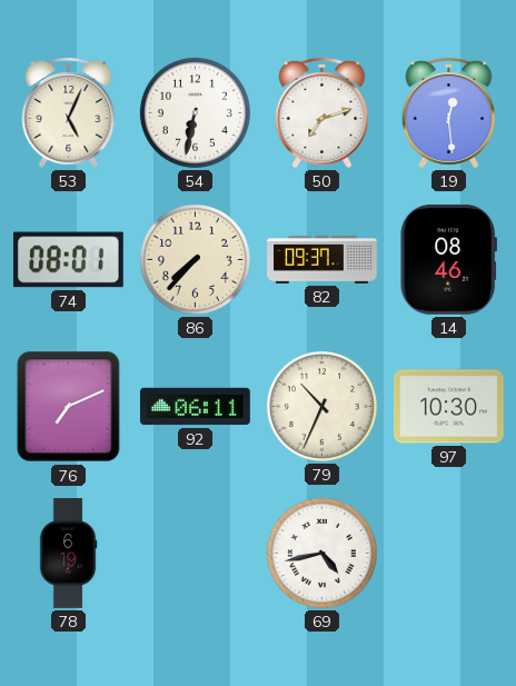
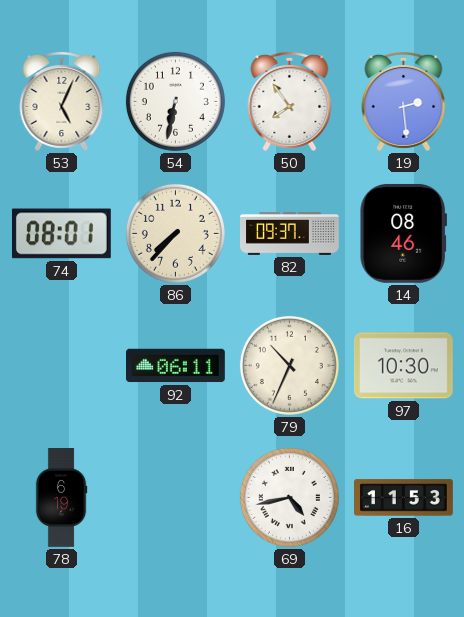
50: 7:12 -> 7:54
19: 12:29 -> 2:29
76: 7:11 -> none
16: none -> 11:53
